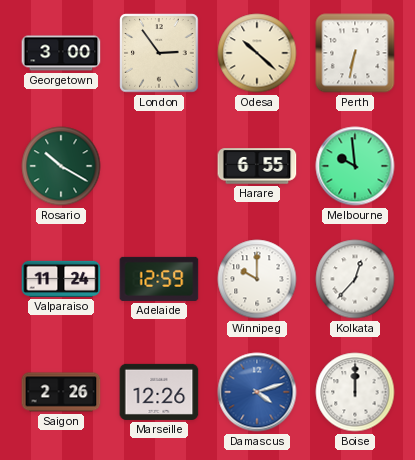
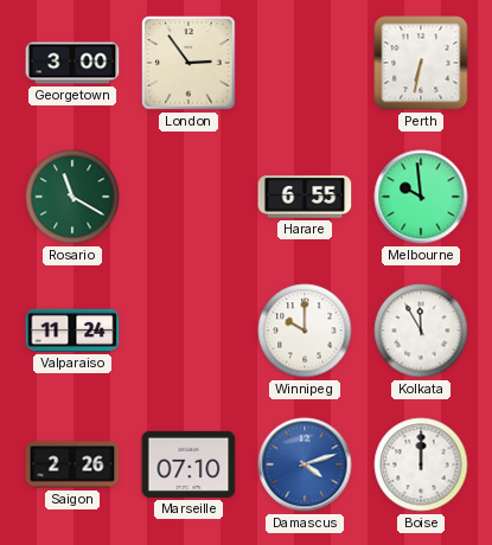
Odesa: 10:22 -> none
Rosario: 10:20 -> 11:20
Adelaide: 12:59 -> none
Kolkata: 12:37 -> 11:55
Marseille: 12:26 -> 07:10
